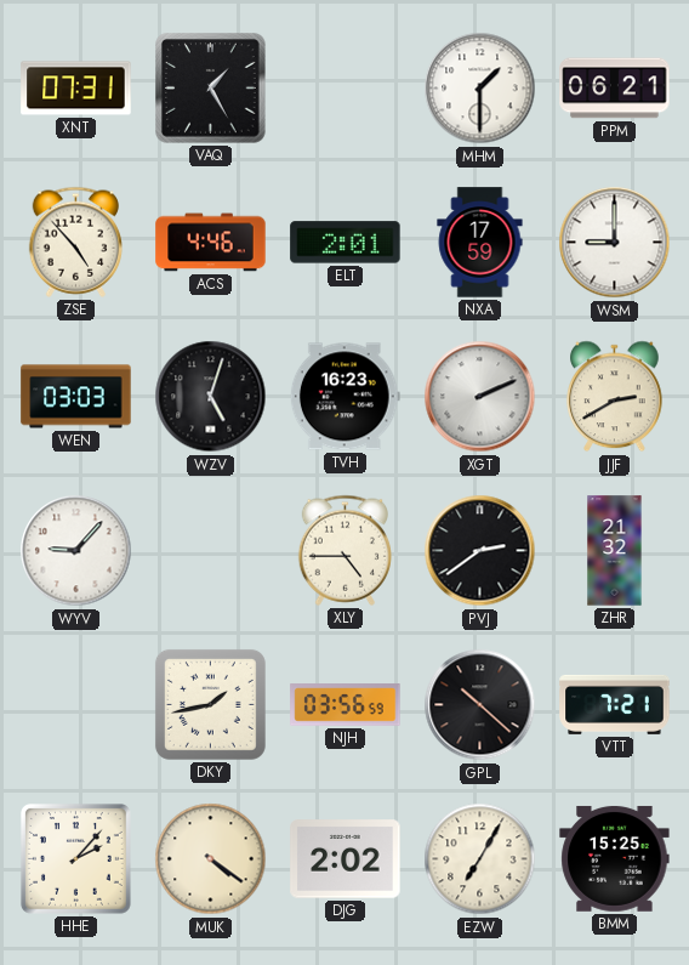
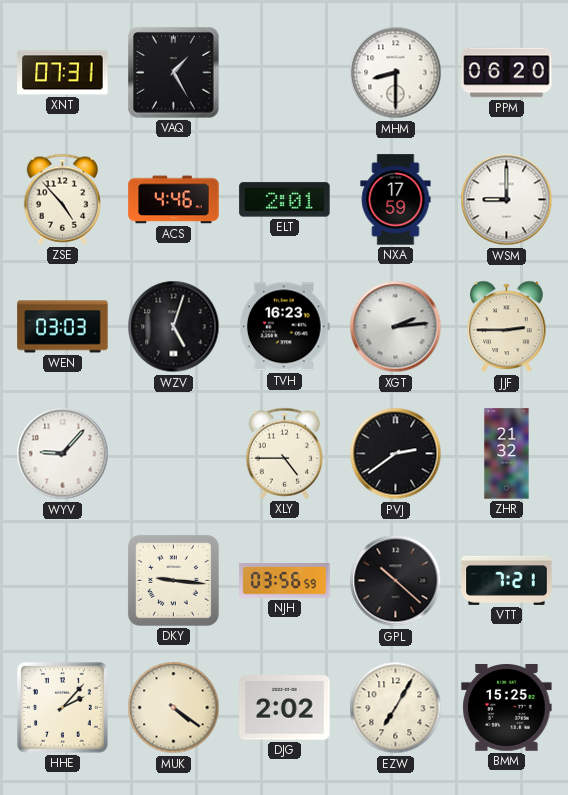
MHM: 1:30 -> 8:30
PPM: 06:21 -> 06:20
XGT: 2:11 -> 2:14
JJF: 2:40 -> 2:45
DKY: 1:43 -> 9:16
